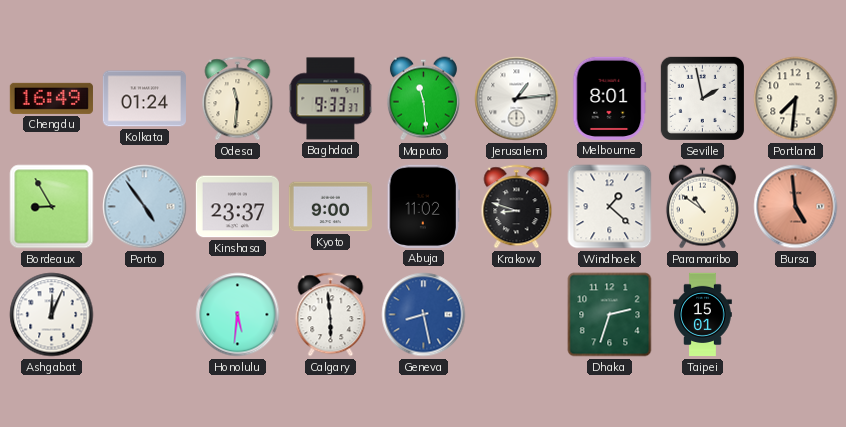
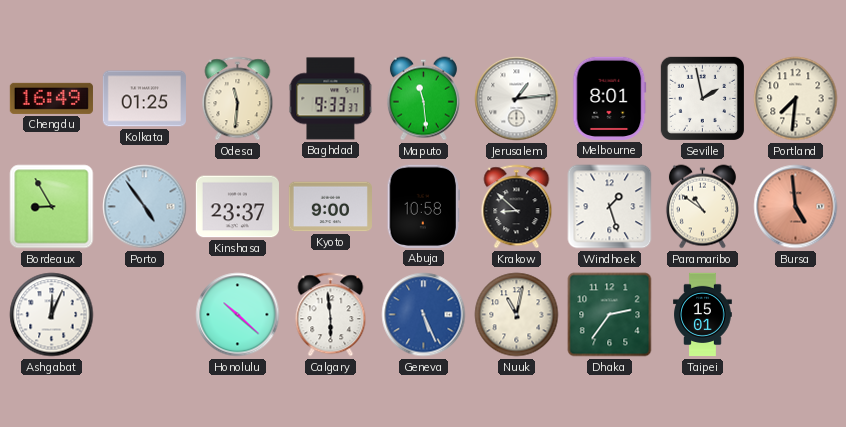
Kolkata: 01:24 -> 01:25
Abuja: 11:02 -> 10:58
Krakow: 8:48 -> 8:52
Windhoek: 1:22 -> 1:27
Honolulu: 5:31 -> 10:22
Geneva: 8:28 -> 5:26
Nuuk: none -> 11:02
Dhaka: 2:33 -> 2:36
